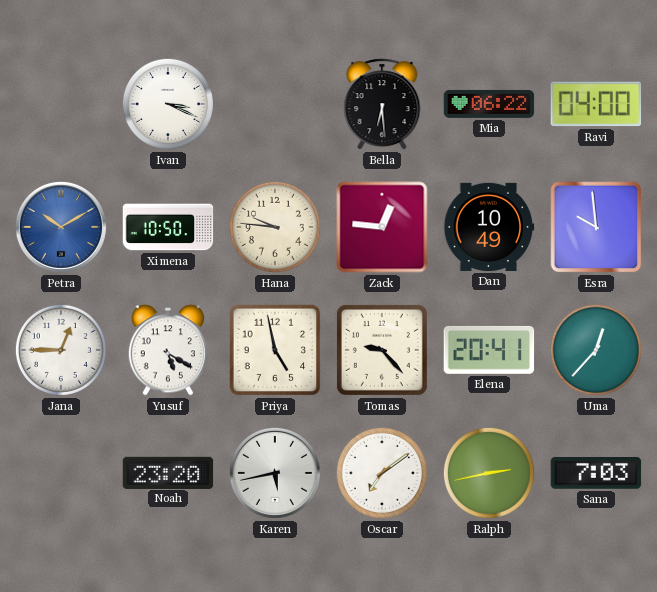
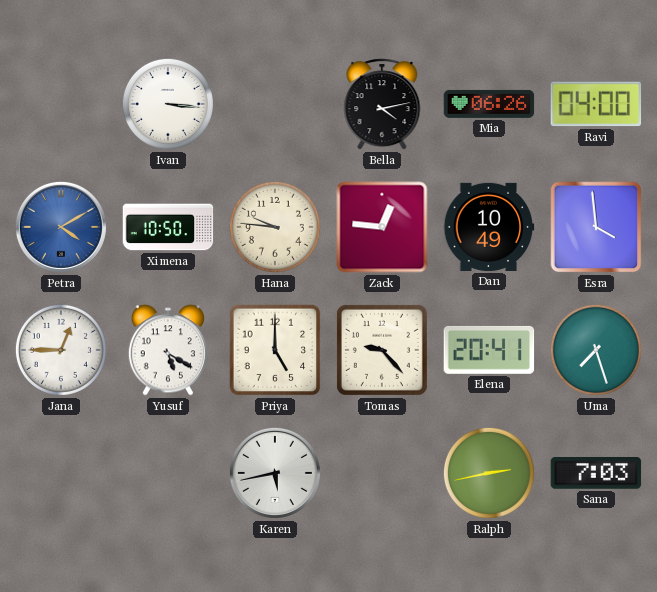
Ivan: 3:19 -> 3:16
Bella: 6:29 -> 4:13
Mia: 06:22 -> 06:26
Petra: 10:10 -> 4:10
Esra: 9:59 -> 3:59
Priya: 4:58 -> 5:00
Uma: 12:37 -> 7:27
Noah: 23:20 -> none
Oscar: 7:09 -> none
